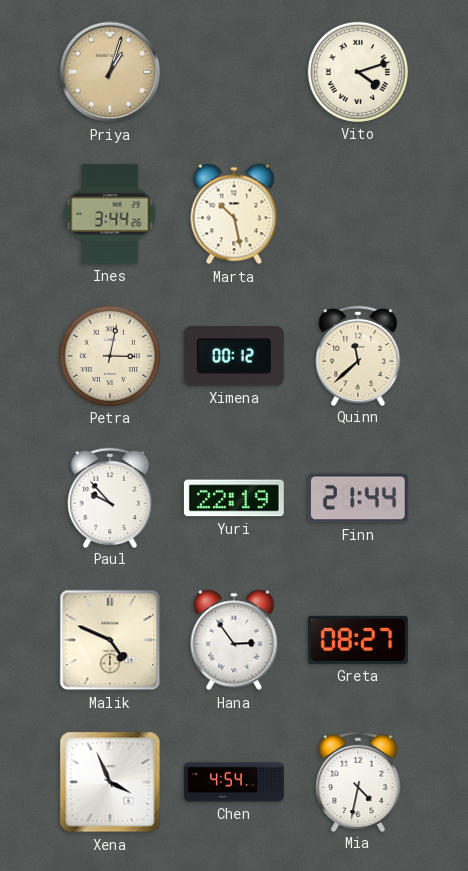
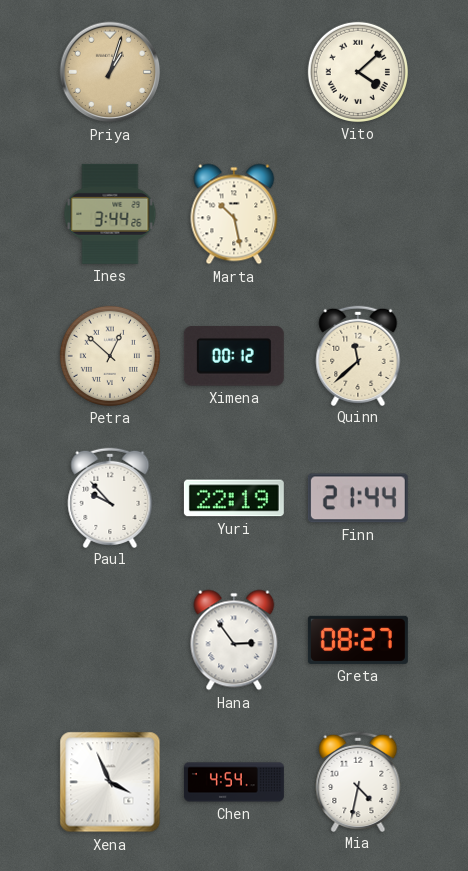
Vito: 4:12 -> 4:08
Petra: 3:02 -> 12:52
Malik: 4:49 -> none
